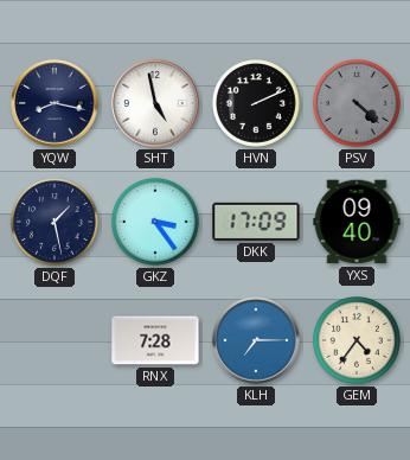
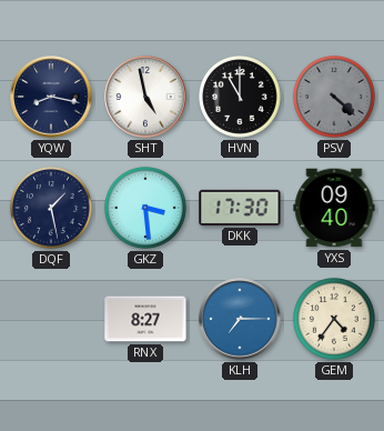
HVN: 2:11 -> 11:00
GKZ: 3:24 -> 3:29
DKK: 17:09 -> 17:30
RNX: 7:28 -> 8:27
